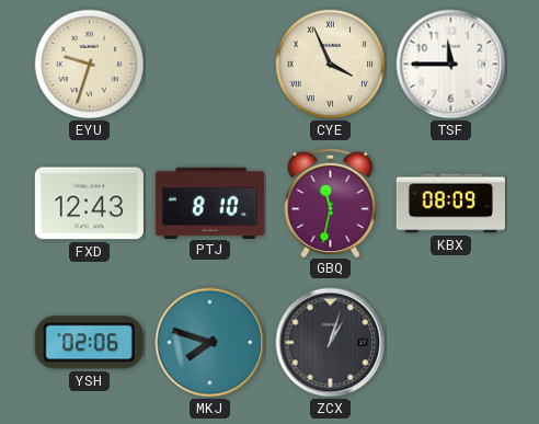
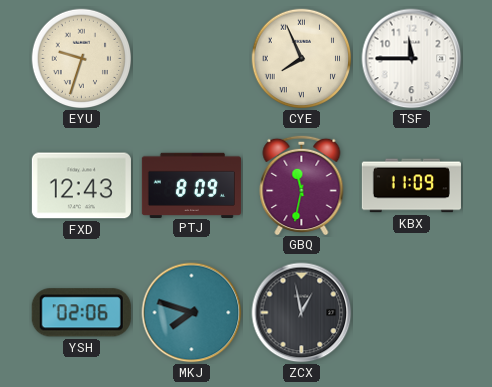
CYE: 3:56 -> 7:56
PTJ: 8:10 -> 8:09
KBX: 08:09 -> 11:09
ZCX: 1:03 -> 12:58
